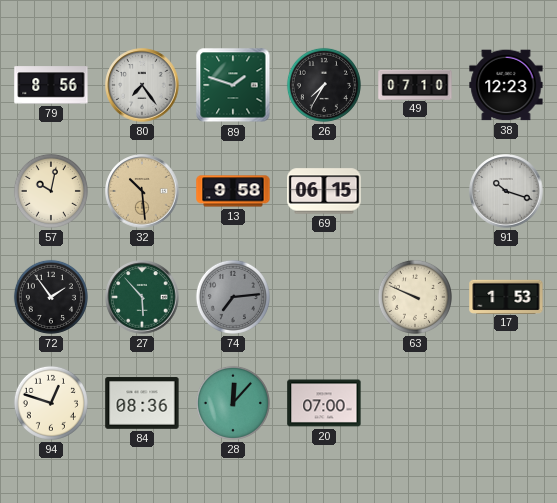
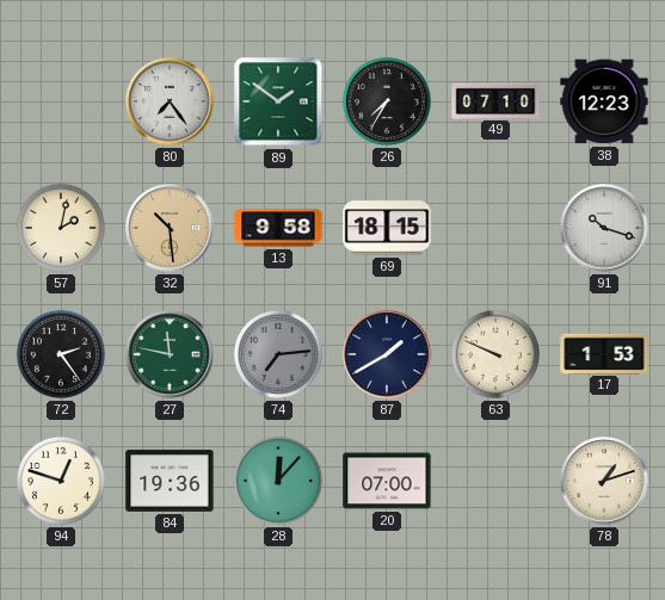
79: 8:56 -> none
89: 1:48 -> 1:51
57: 10:02 -> 2:02
69: 06:15 -> 18:15
72: 1:54 -> 2:24
27: 5:53 -> 11:47
87: none -> 1:40
84: 08:36 -> 19:36
78: none -> 1:12
